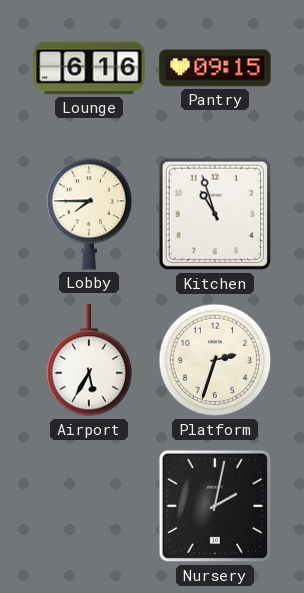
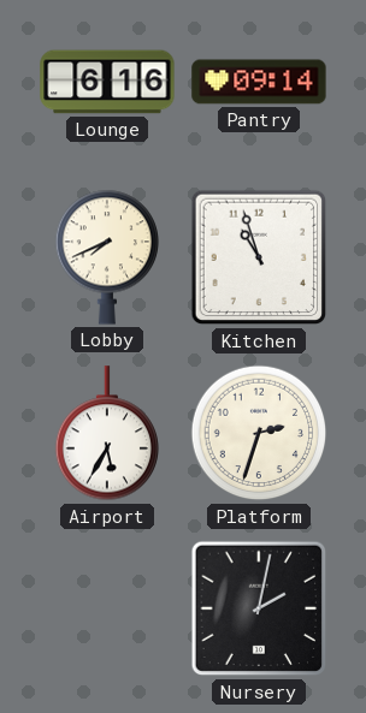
Pantry: 09:15 -> 09:14
Lobby: 7:45 -> 7:41
